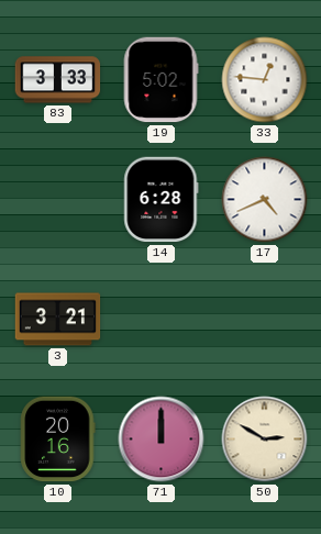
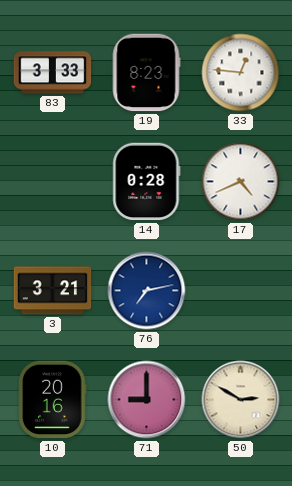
19: 5:02 -> 8:23
14: 6:28 -> 0:28
76: none -> 7:13
71: 12:00 -> 9:00
